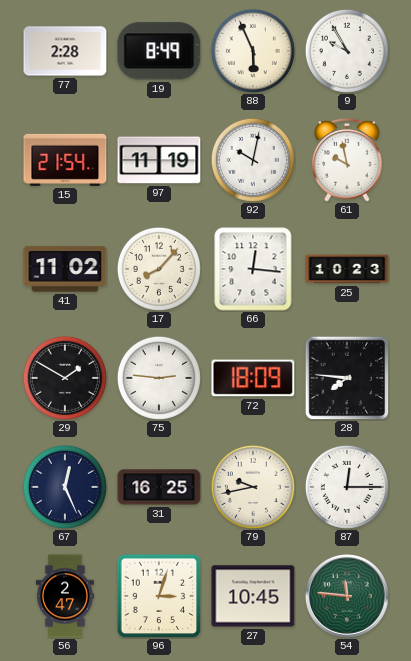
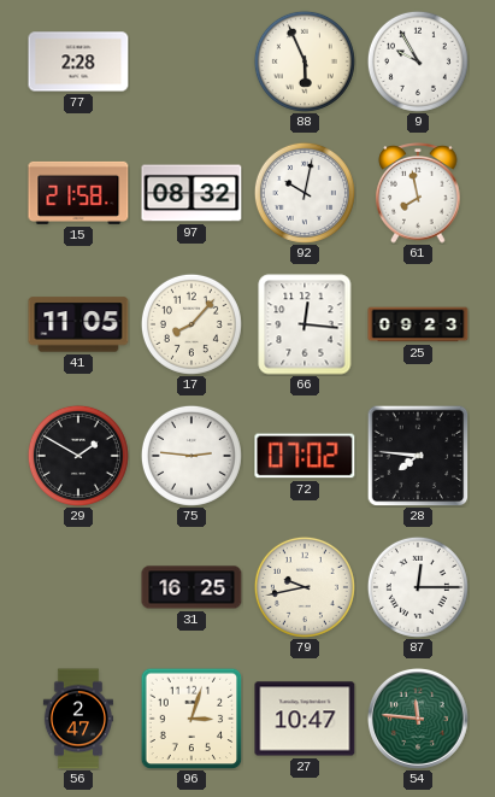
19: 8:49 -> none
15: 21:54 -> 21:58
97: 11:19 -> 08:32
61: 9:58 -> 7:58
41: 11:02 -> 11:05
25: 10:23 -> 09:23
72: 18:09 -> 07:02
67: 12:26 -> none
27: 10:45 -> 10:47
